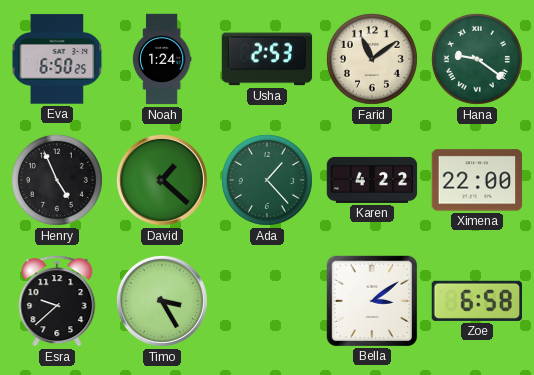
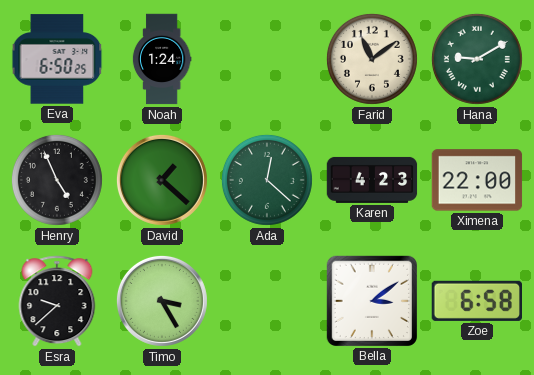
Usha: 2:53 -> none
Hana: 9:21 -> 9:10
Ada: 1:23 -> 12:22
Karen: 4:22 -> 4:23
